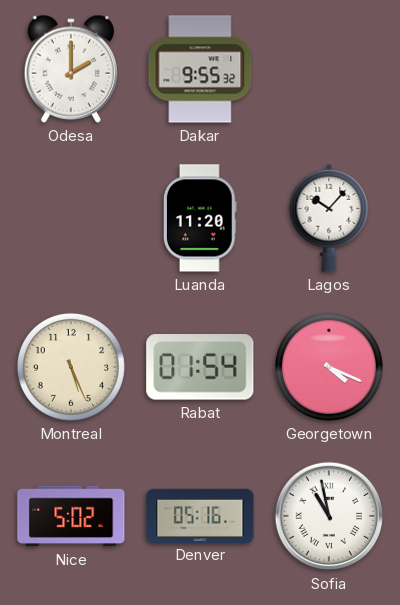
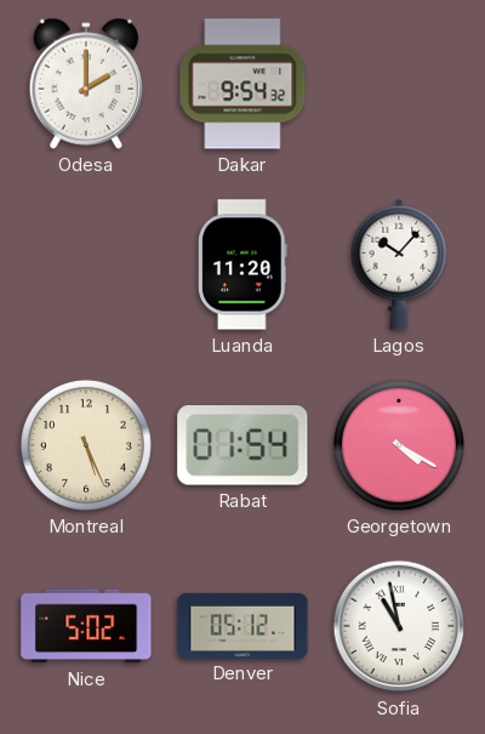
Dakar: 9:55 -> 9:54
Georgetown: 4:19 -> 4:20
Denver: 05:16 -> 05:12
